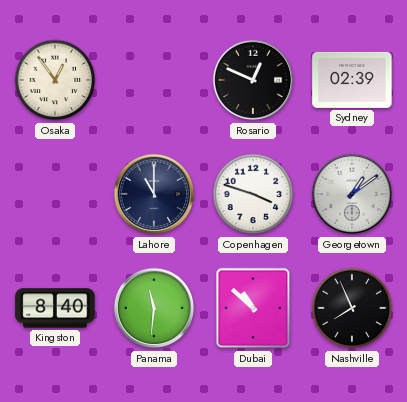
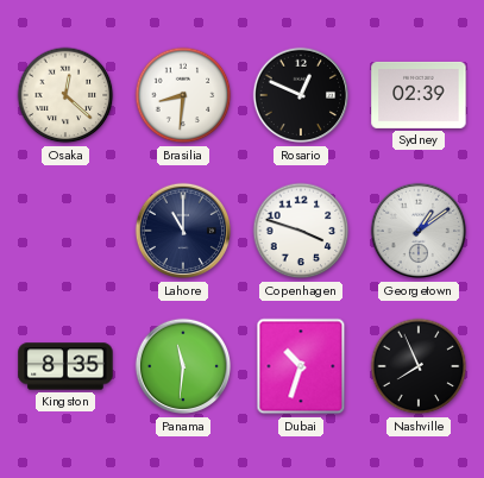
Osaka: 12:54 -> 12:22
Brasilia: none -> 8:31
Kingston: 8:40 -> 8:35
Dubai: 10:52 -> 10:33
